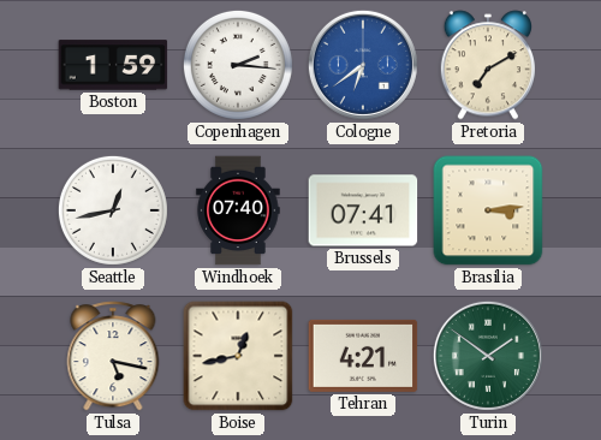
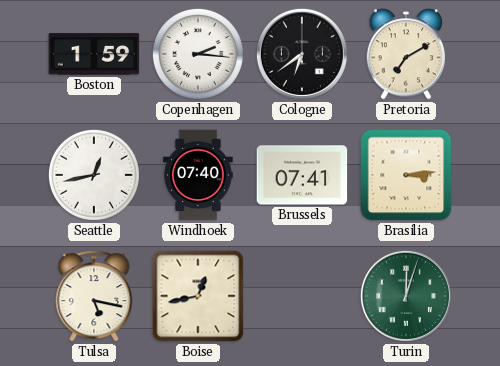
Cologne dial: blue -> black
Tehran: 4:21 -> none
Turin: 1:51 -> 12:03
